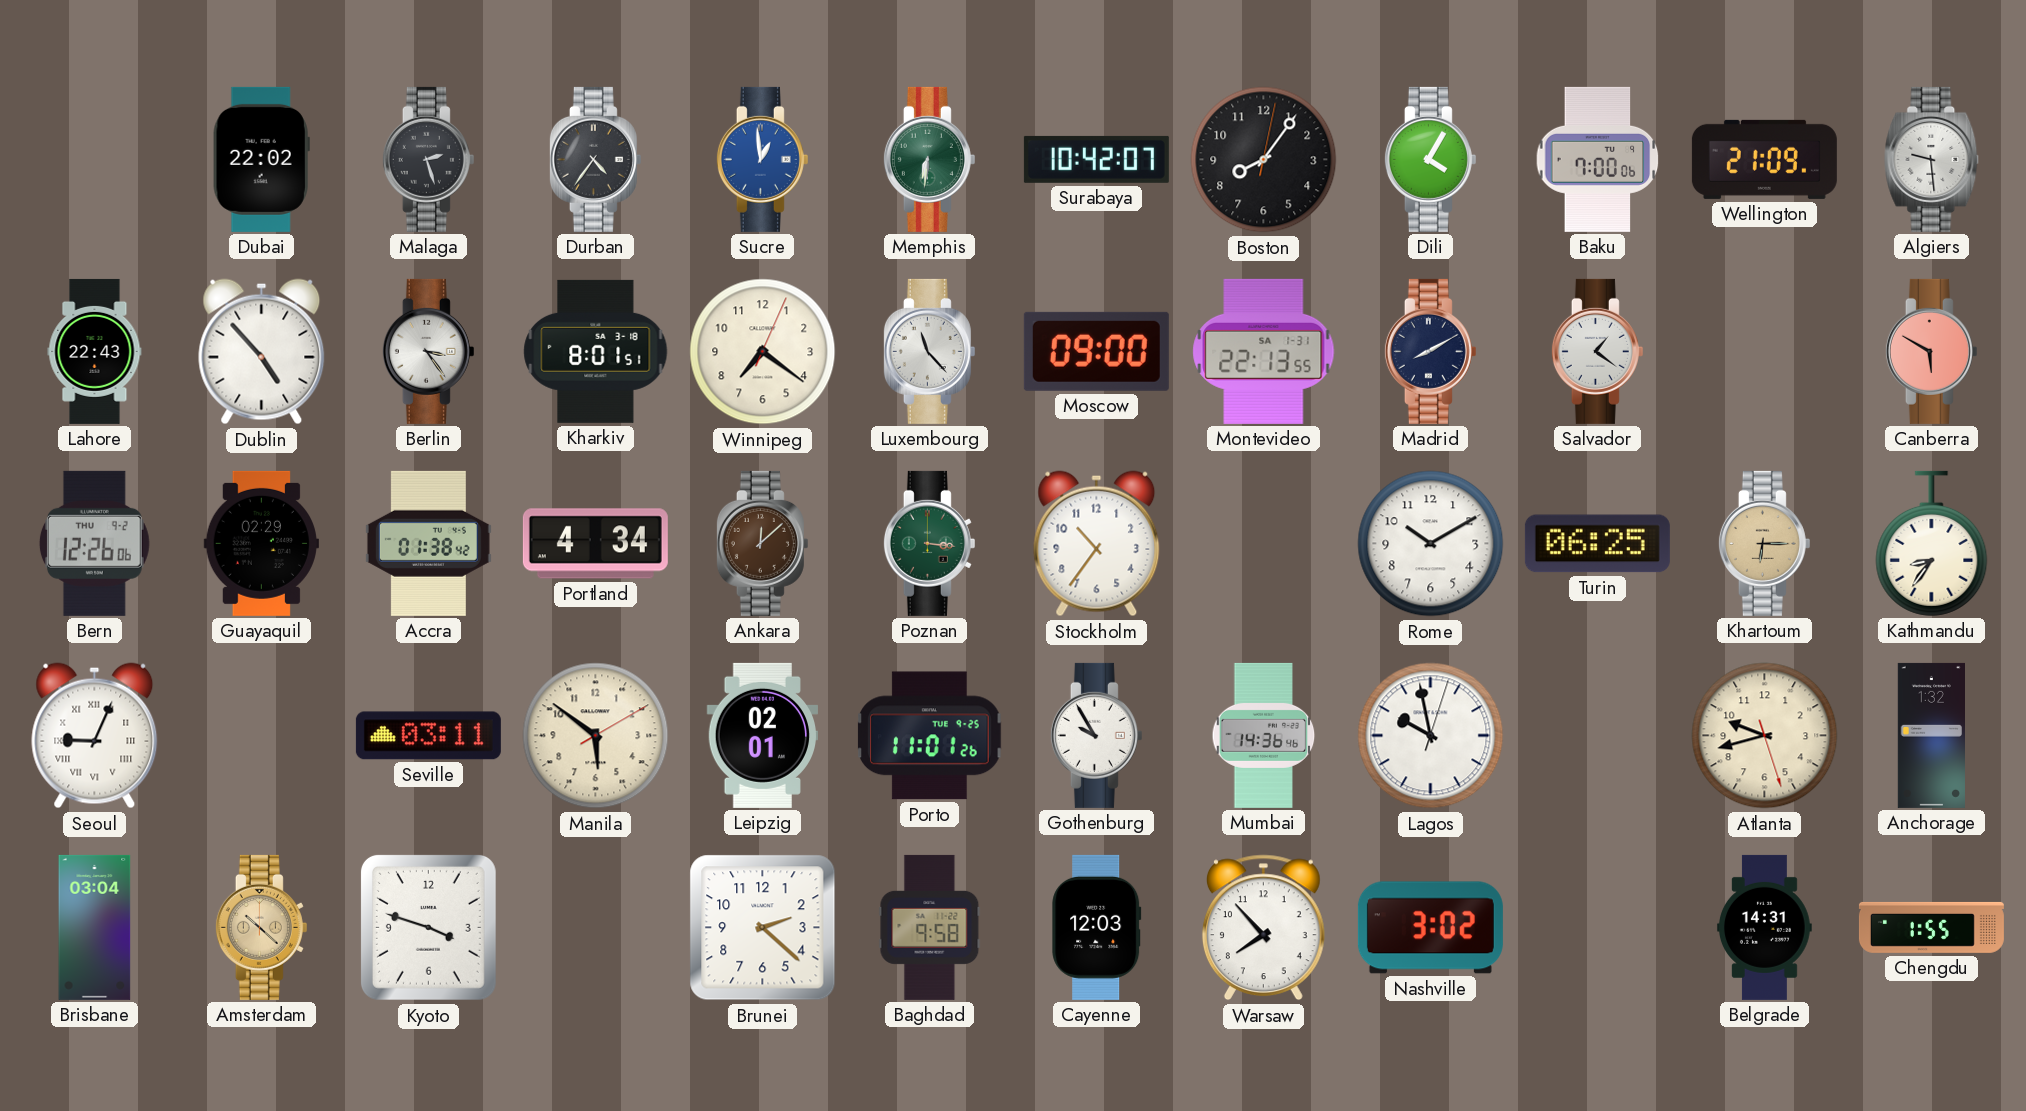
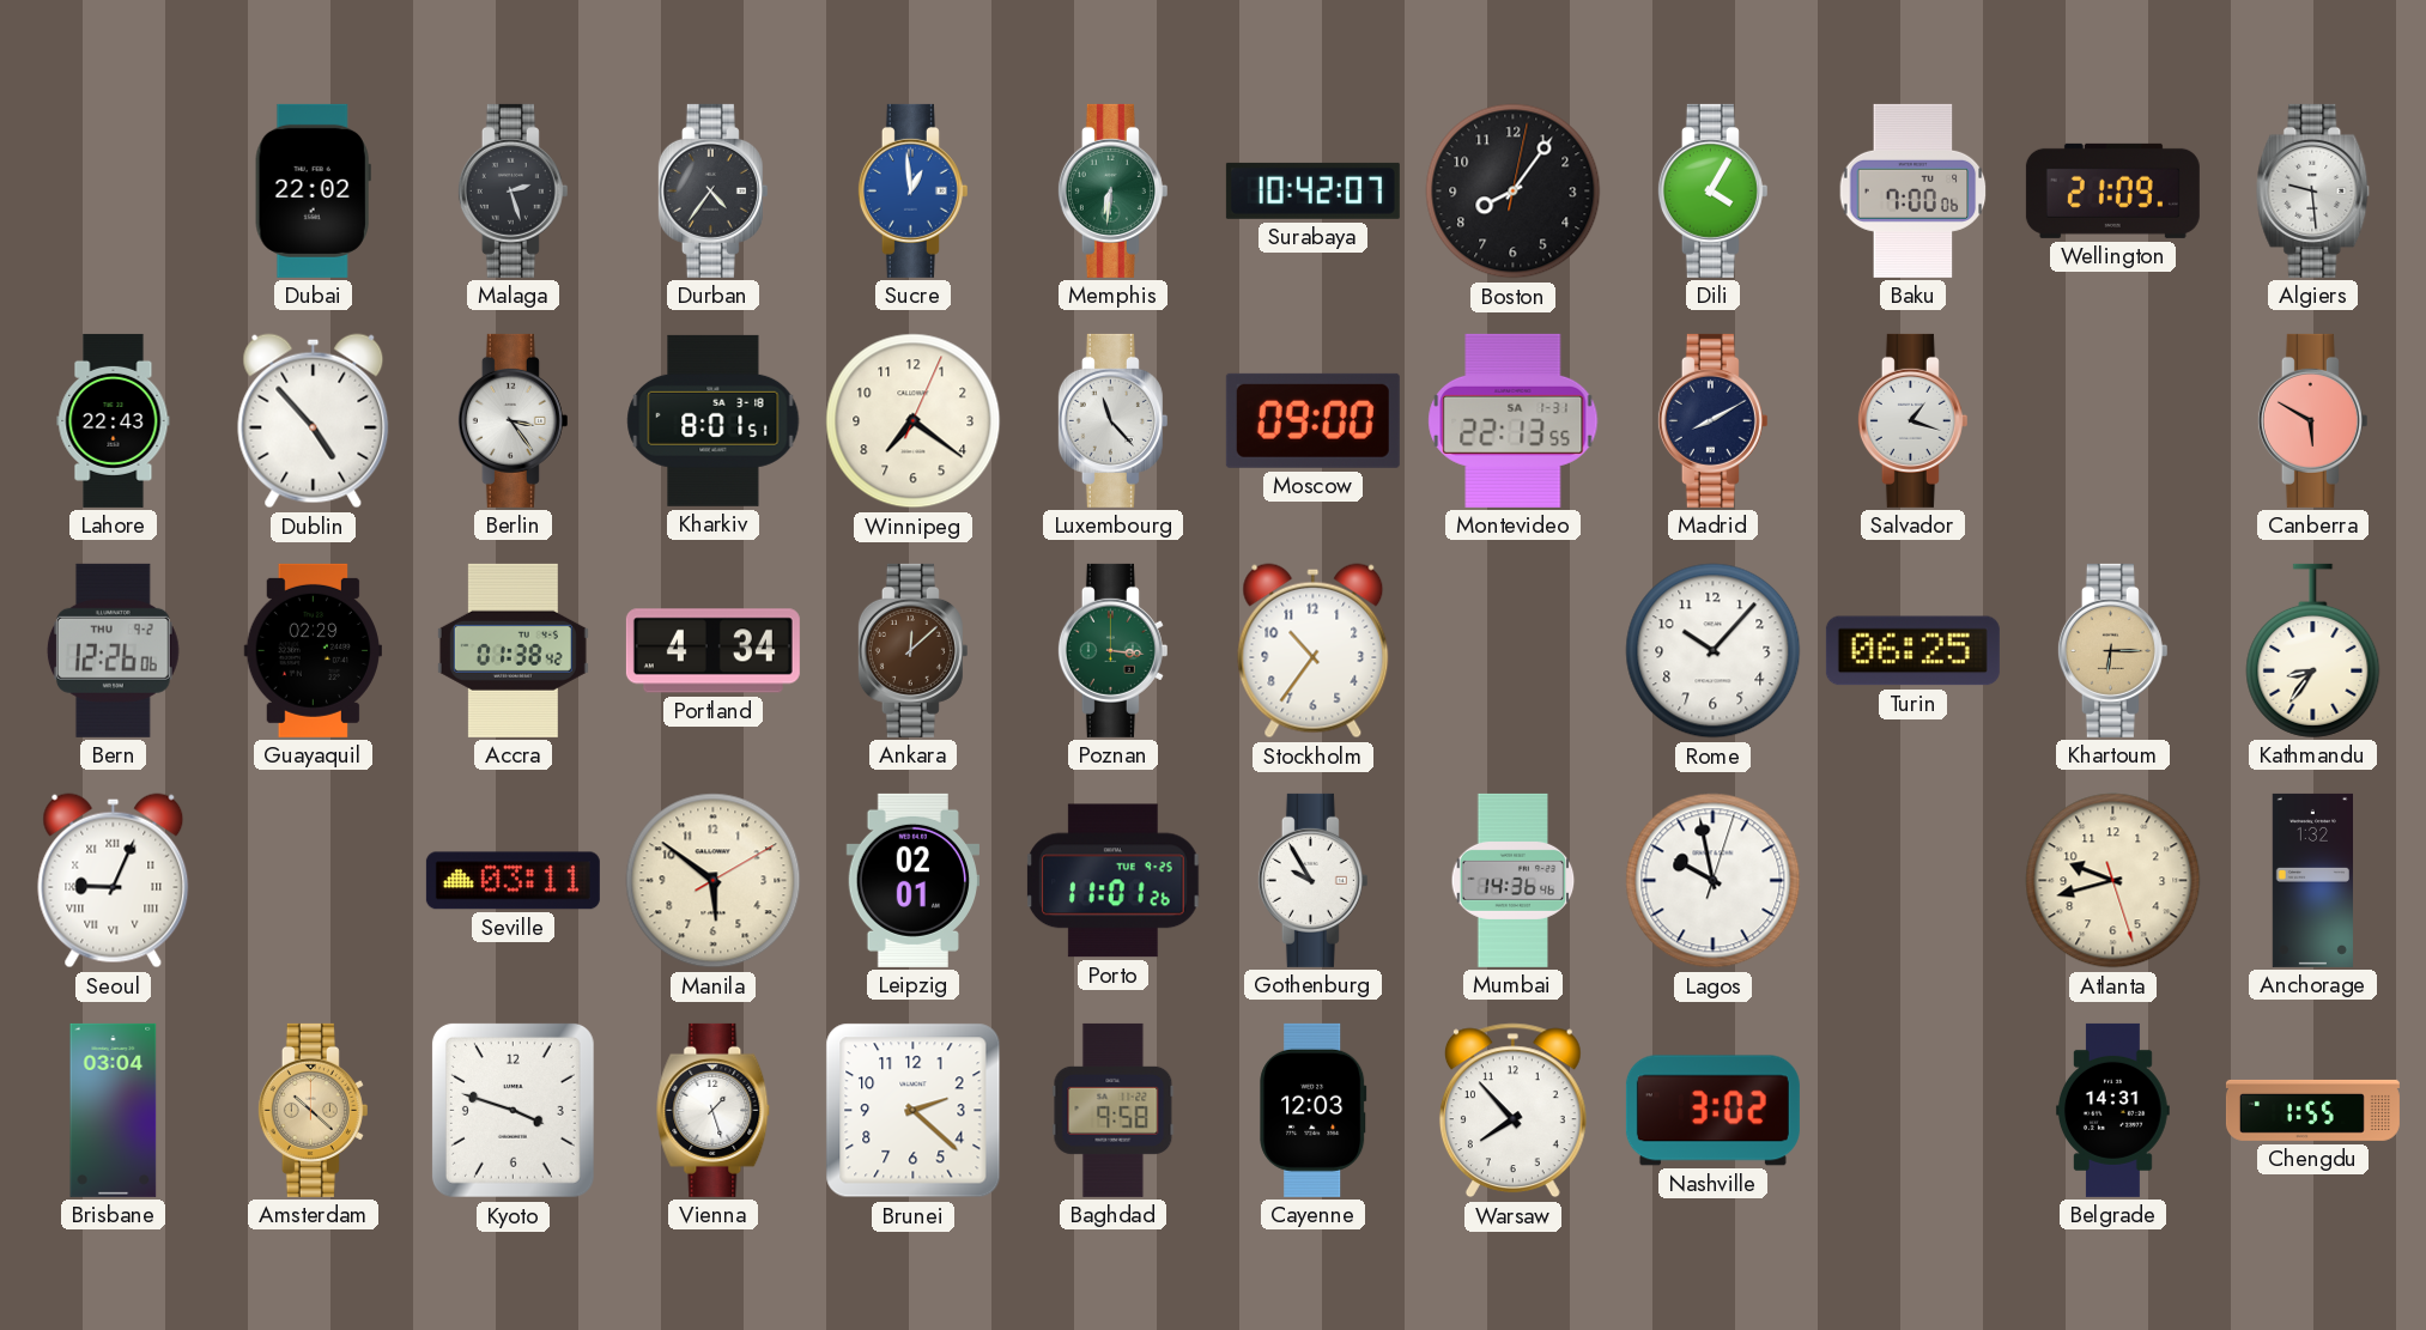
Salvador: 1:21 -> 1:18
Rome: 10:10 -> 10:07
Vienna: none -> 1:27
